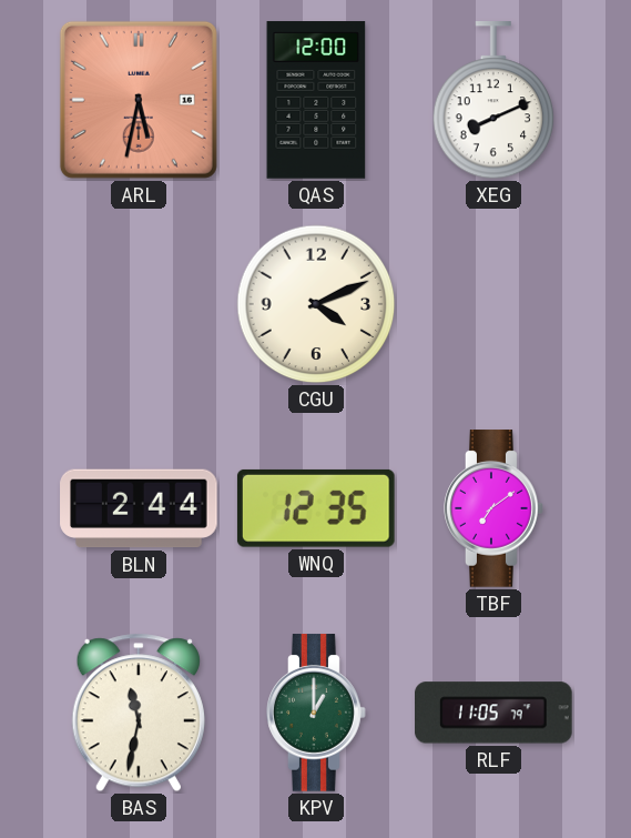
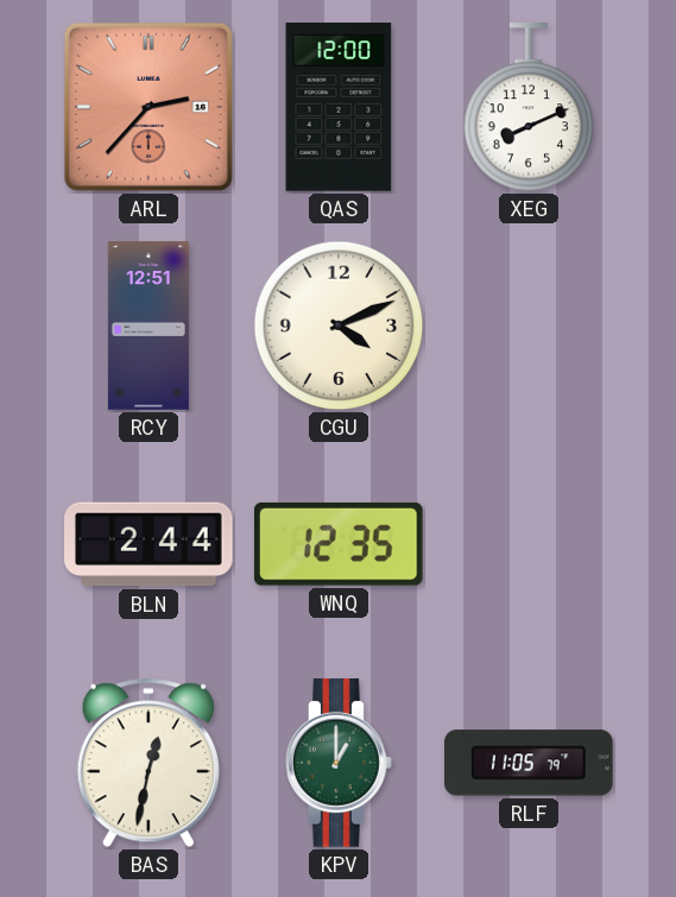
ARL: 5:32 -> 2:37
RCY: none -> 12:51
TBF: 7:09 -> none
BAS: 11:32 -> 12:32
